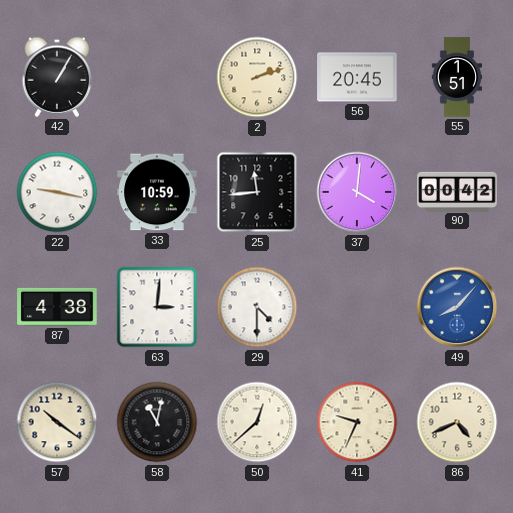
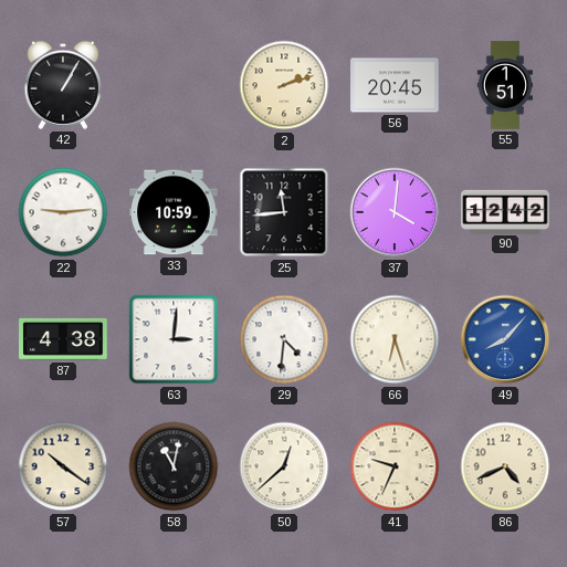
22: 9:17 -> 9:14
90: 00:42 -> 12:42
29: 4:30 -> 4:31
66: none -> 6:27
